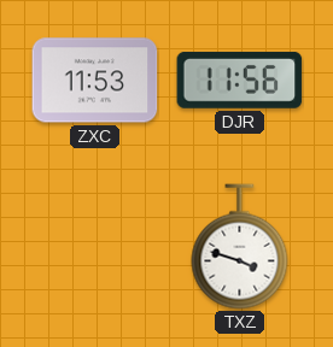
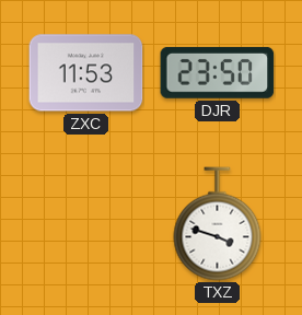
DJR: 11:56 -> 23:50
